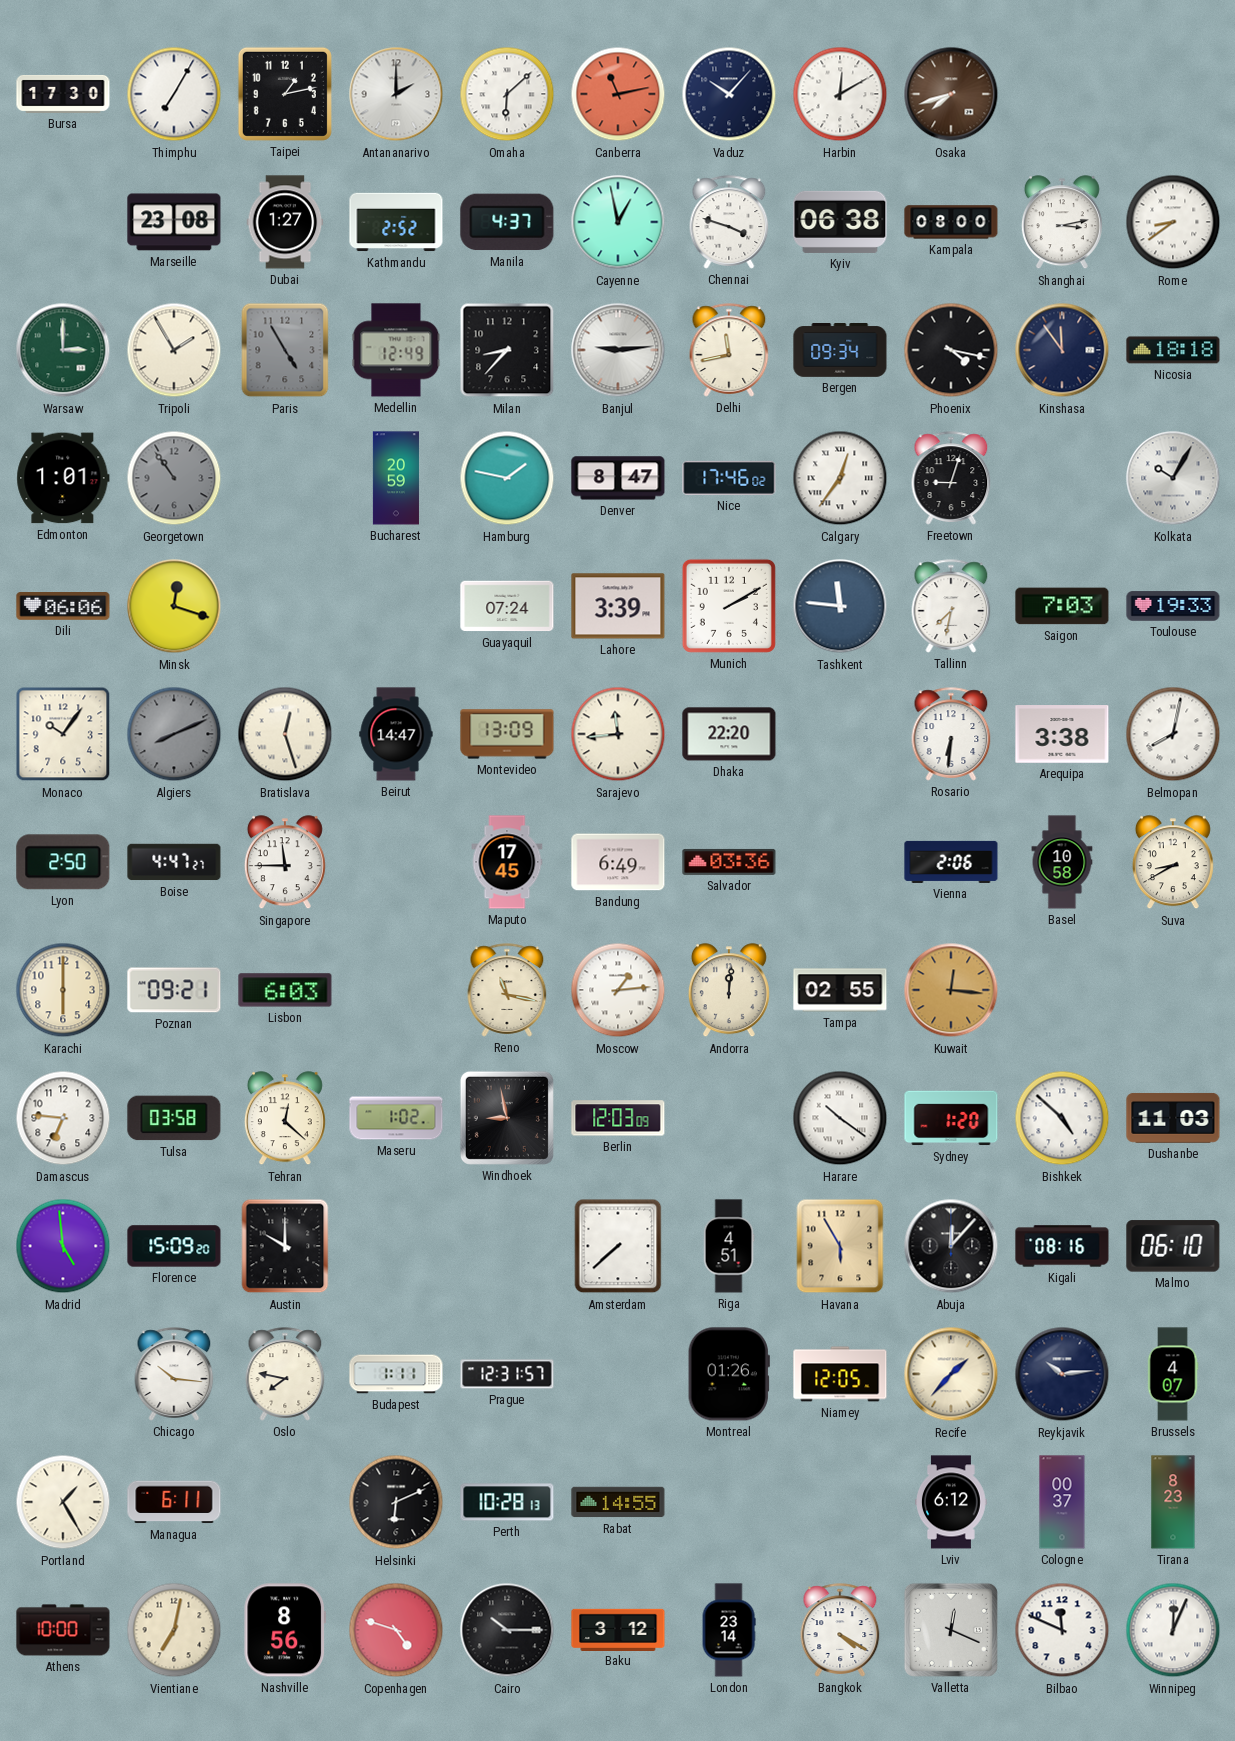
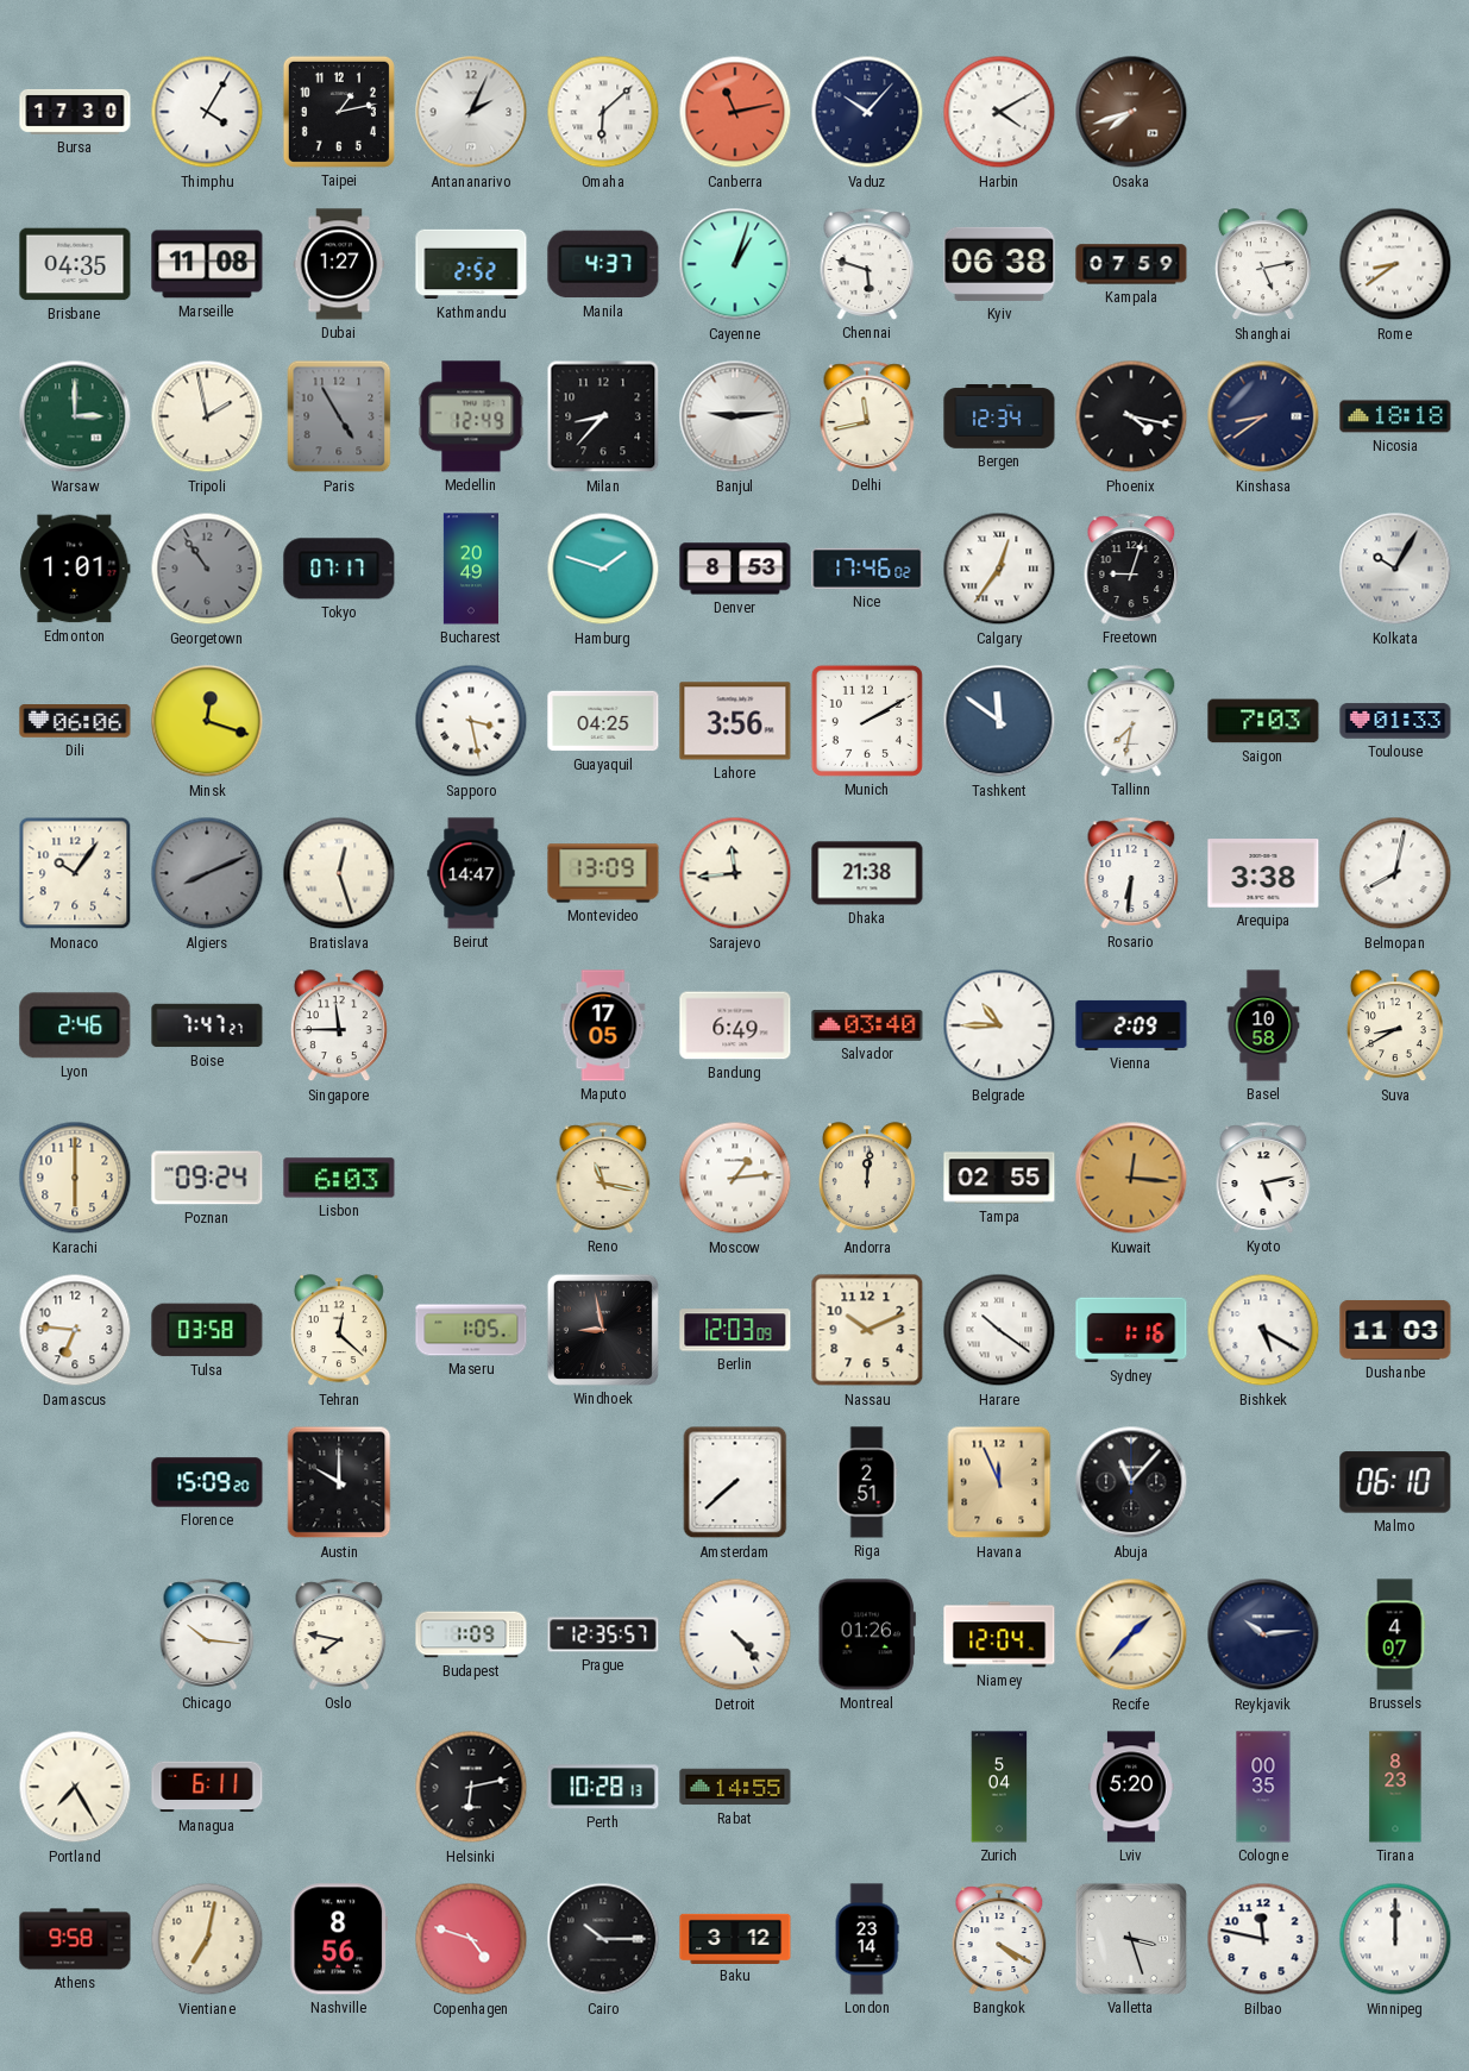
Thimphu: 7:05 -> 4:05
Antananarivo: 2:00 -> 2:04
Harbin: 12:10 -> 4:10
Brisbane: none -> 04:35
Marseille: 23:08 -> 11:08
Cayenne: 12:58 -> 1:03
Chennai: 3:48 -> 5:48
Kampala: 08:00 -> 07:59
Shanghai: 3:13 -> 5:13
Tripoli: 1:55 -> 1:58
Bergen: 09:34 -> 12:34
Kinshasa: 11:54 -> 8:39
Tokyo: none -> 07:17
Bucharest: 20:59 -> 20:49
Hamburg: 1:47 -> 1:48
Denver: 8:47 -> 8:53
Sapporo: none -> 3:28
Guayaquil: 07:24 -> 04:25
Lahore: 3:39 -> 3:56
Tashkent: 11:46 -> 11:51
Toulouse: 19:33 -> 01:33
Dhaka: 22:20 -> 21:38
Lyon: 2:50 -> 2:46
Boise: 4:47 -> 7:47
Maputo: 17:45 -> 17:05
Salvador: 03:36 -> 03:40
Belgrade: none -> 10:45
Vienna: 2:06 -> 2:09
Poznan: 09:21 -> 09:24
Kyoto: none -> 5:13
Maseru: 1:02 -> 1:05
Nassau: none -> 10:11
Sydney: 1:20 -> 1:16
Bishkek: 4:52 -> 5:20
Madrid: 4:59 -> none
Riga: 4:51 -> 2:51
Havana: 5:55 -> 11:56
Abuja: 12:07 -> 11:07
Kigali: 08:16 -> none
Budapest: 1:11 -> 1:09
Prague: 12:31 -> 12:35
Detroit: none -> 4:23
Niamey: 12:05 -> 12:04
Portland: 1:25 -> 7:25
Helsinki: 6:11 -> 6:13
Zurich: none -> 5:04
Lviv: 6:12 -> 5:20
Cologne: 00:37 -> 00:35
Athens: 10:00 -> 9:58
Valletta: 12:19 -> 3:27
Bilbao: 11:49 -> 11:47
Winnipeg: 12:04 -> 12:00
